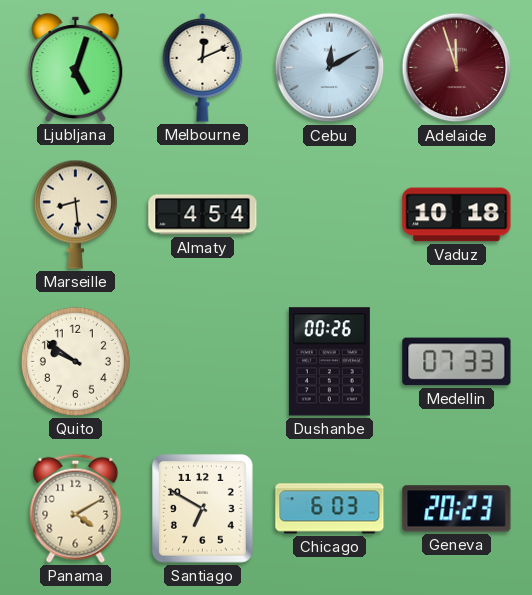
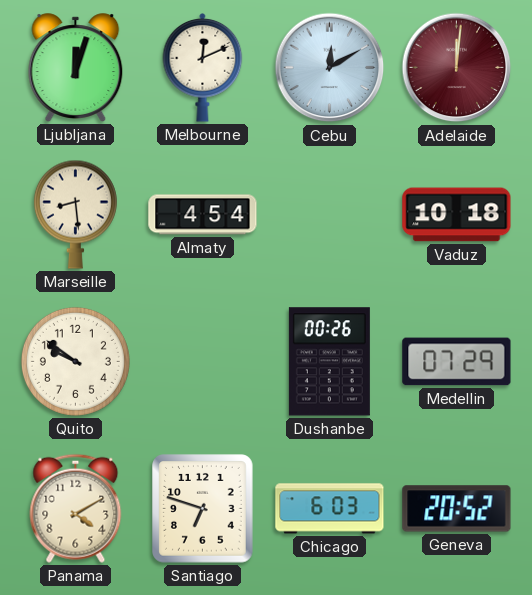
Ljubljana: 5:03 -> 12:03
Adelaide: 11:57 -> 12:01
Medellin: 07:33 -> 07:29
Santiago: 6:50 -> 6:48
Geneva: 20:23 -> 20:52
